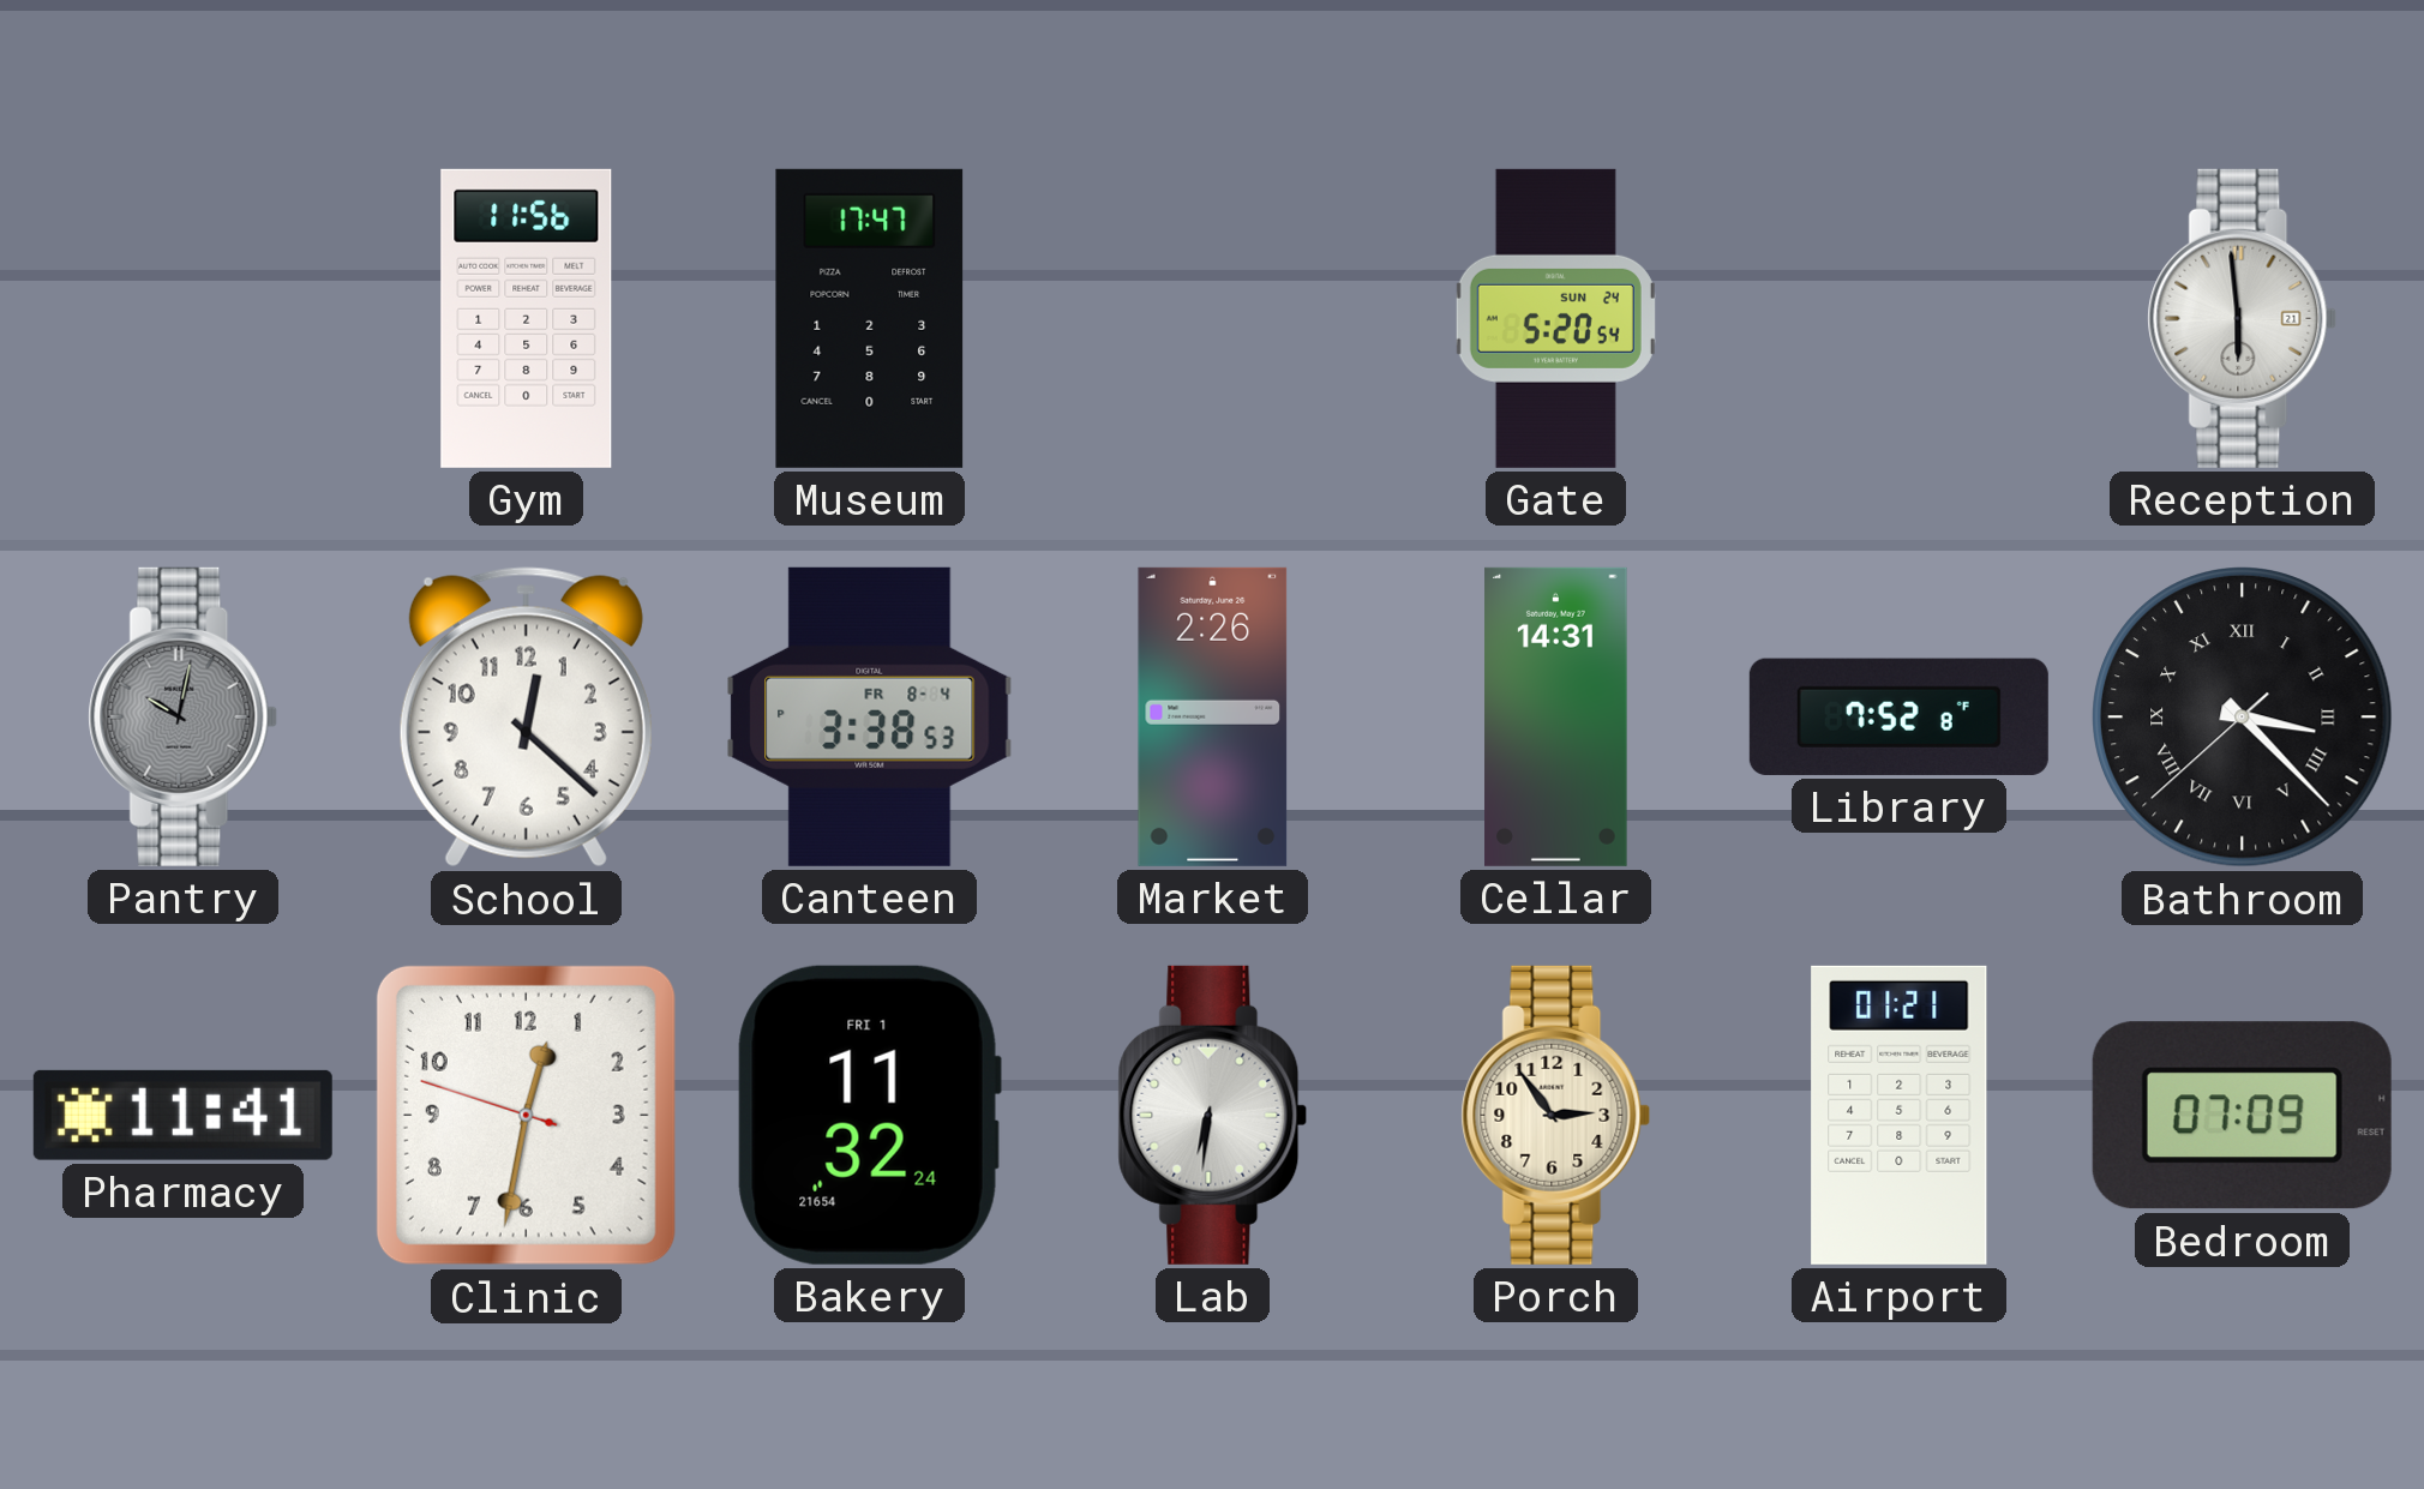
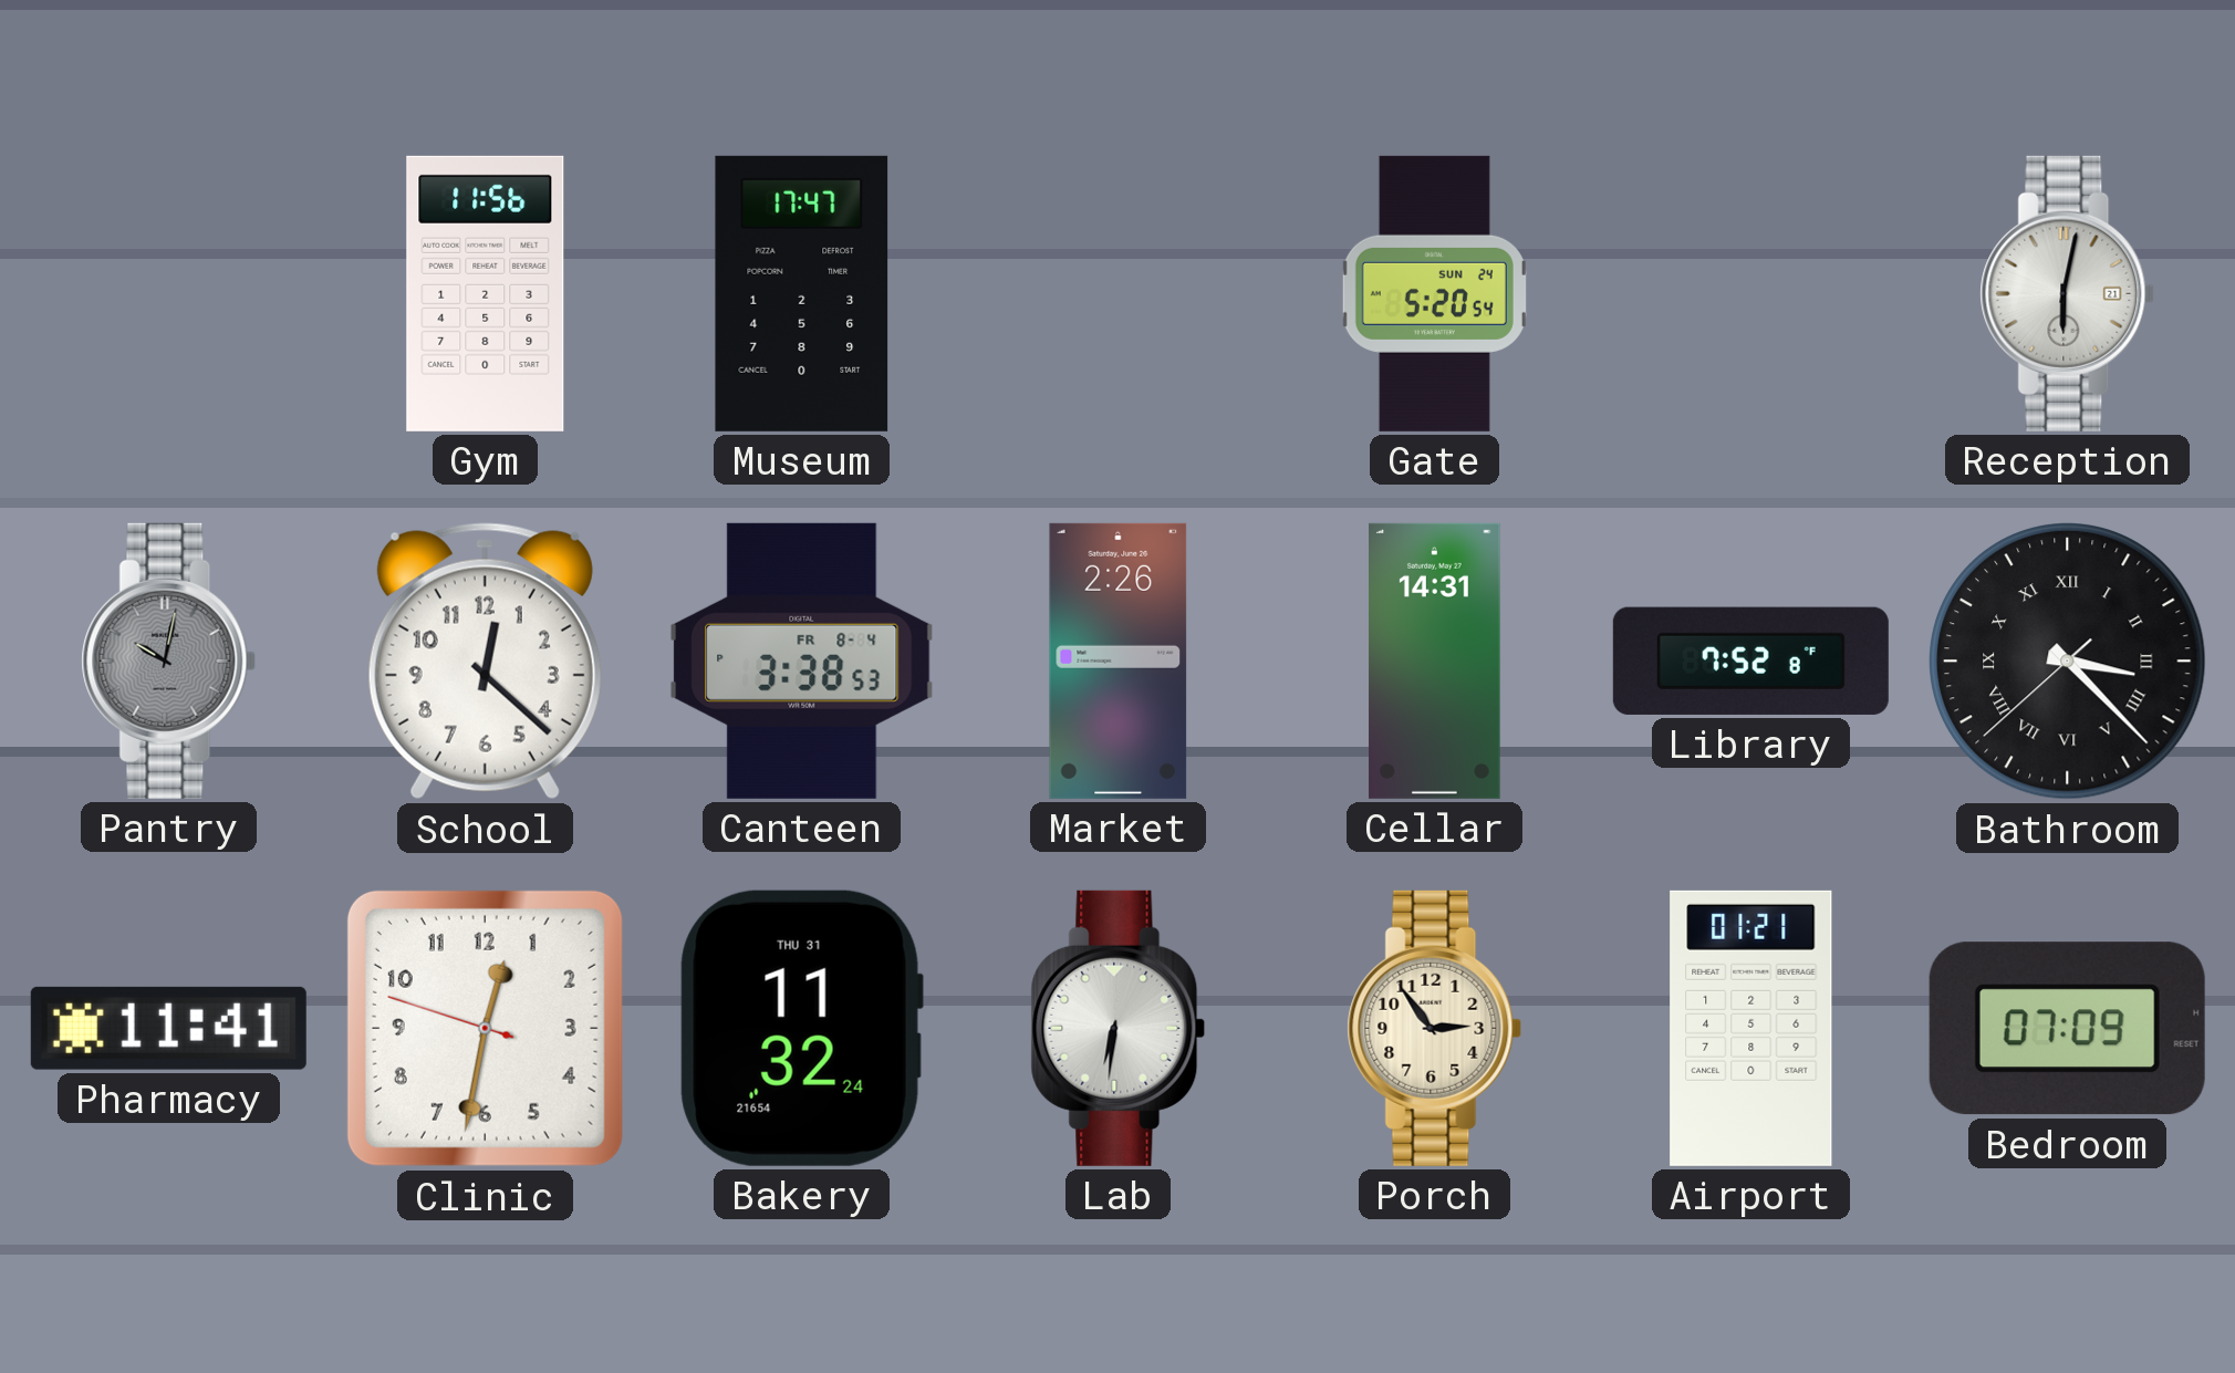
Reception: 5:59 -> 6:02
Bakery date: FRI 1 -> THU 31
